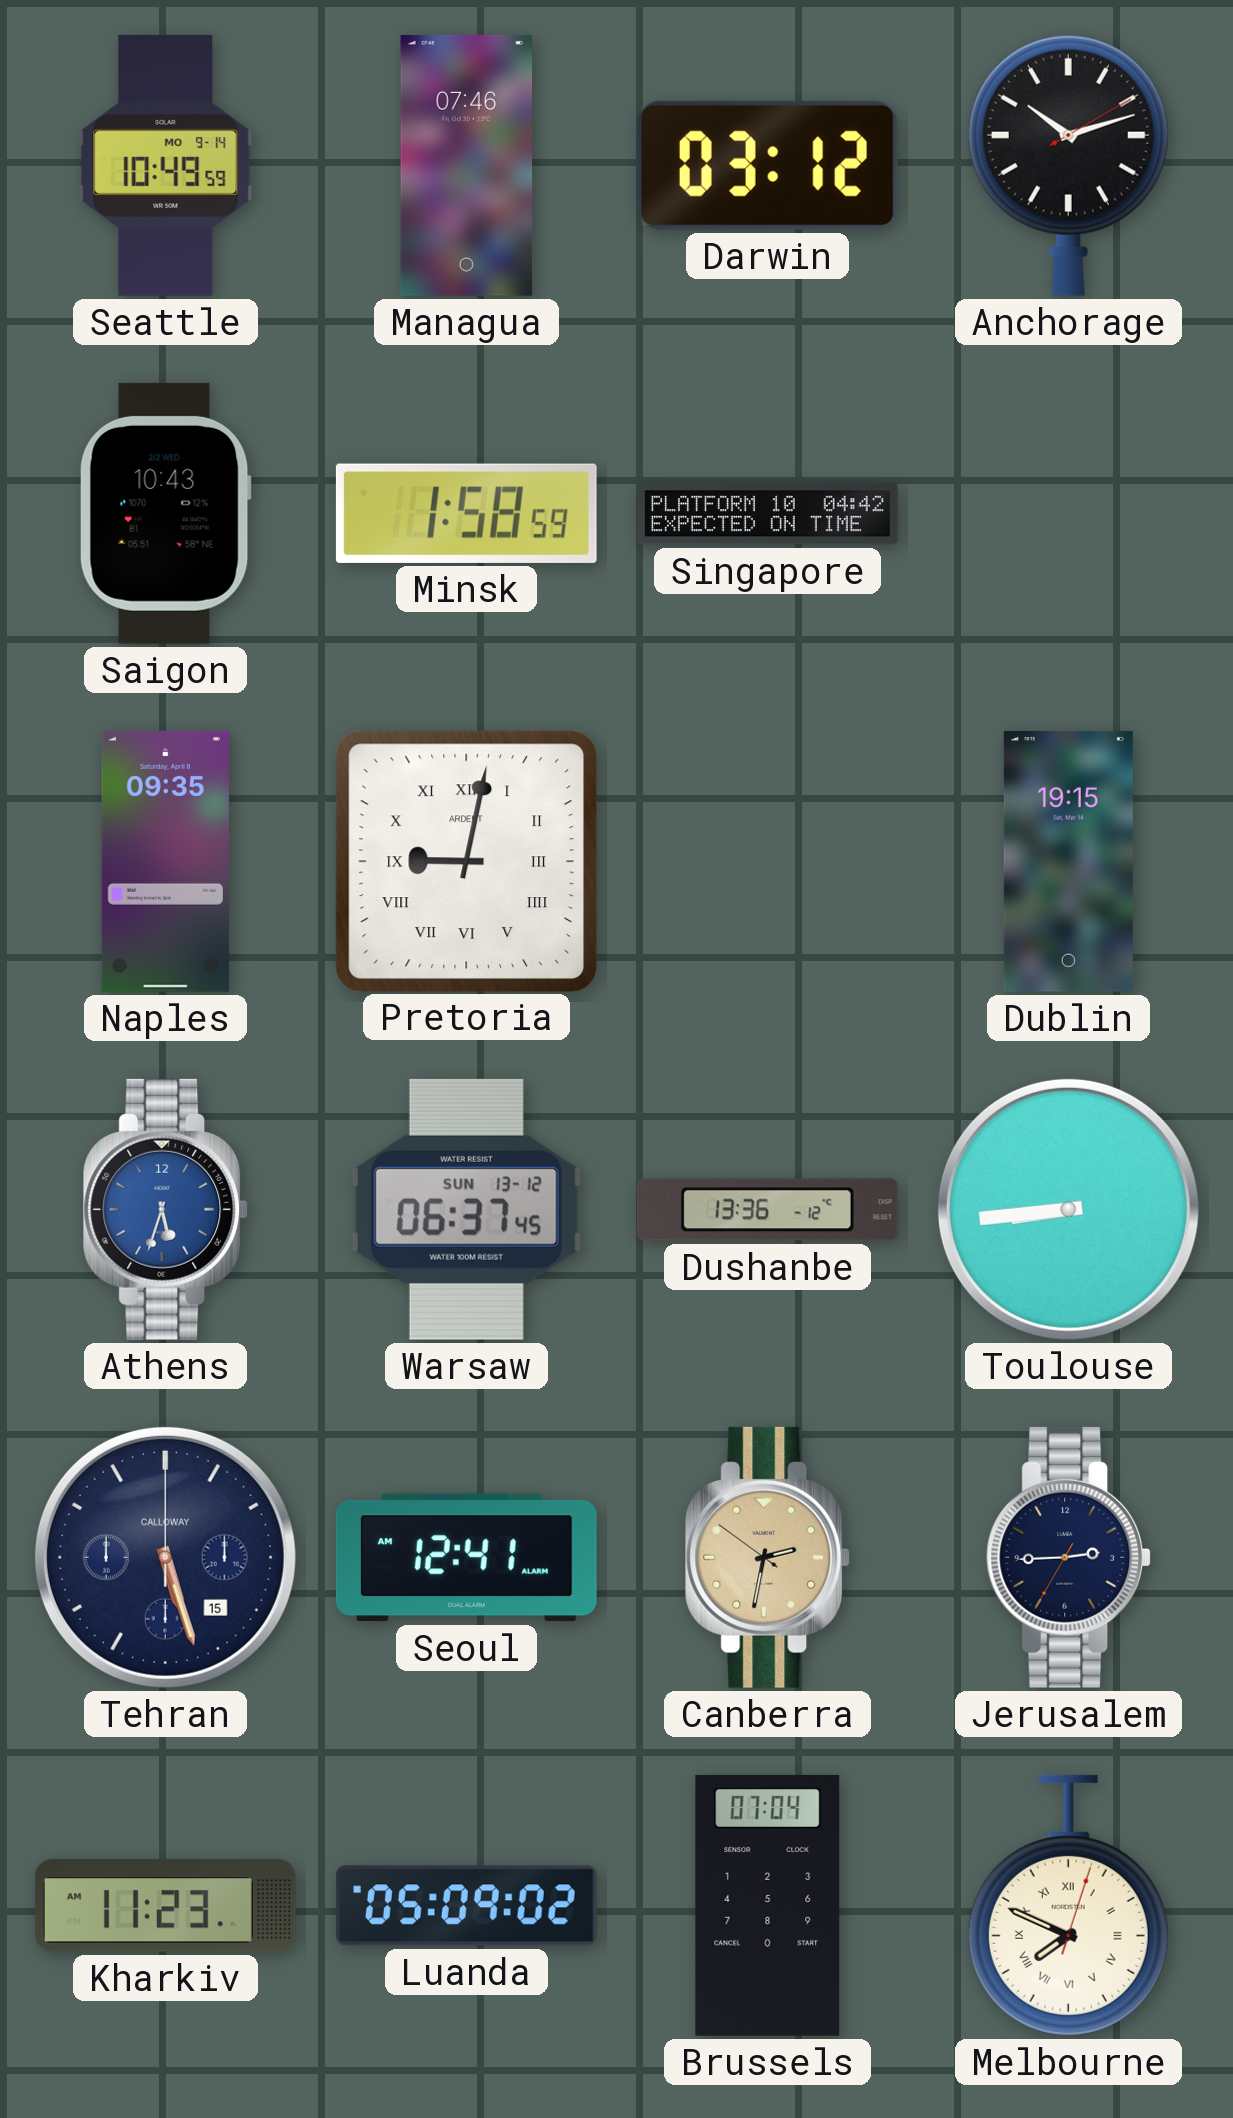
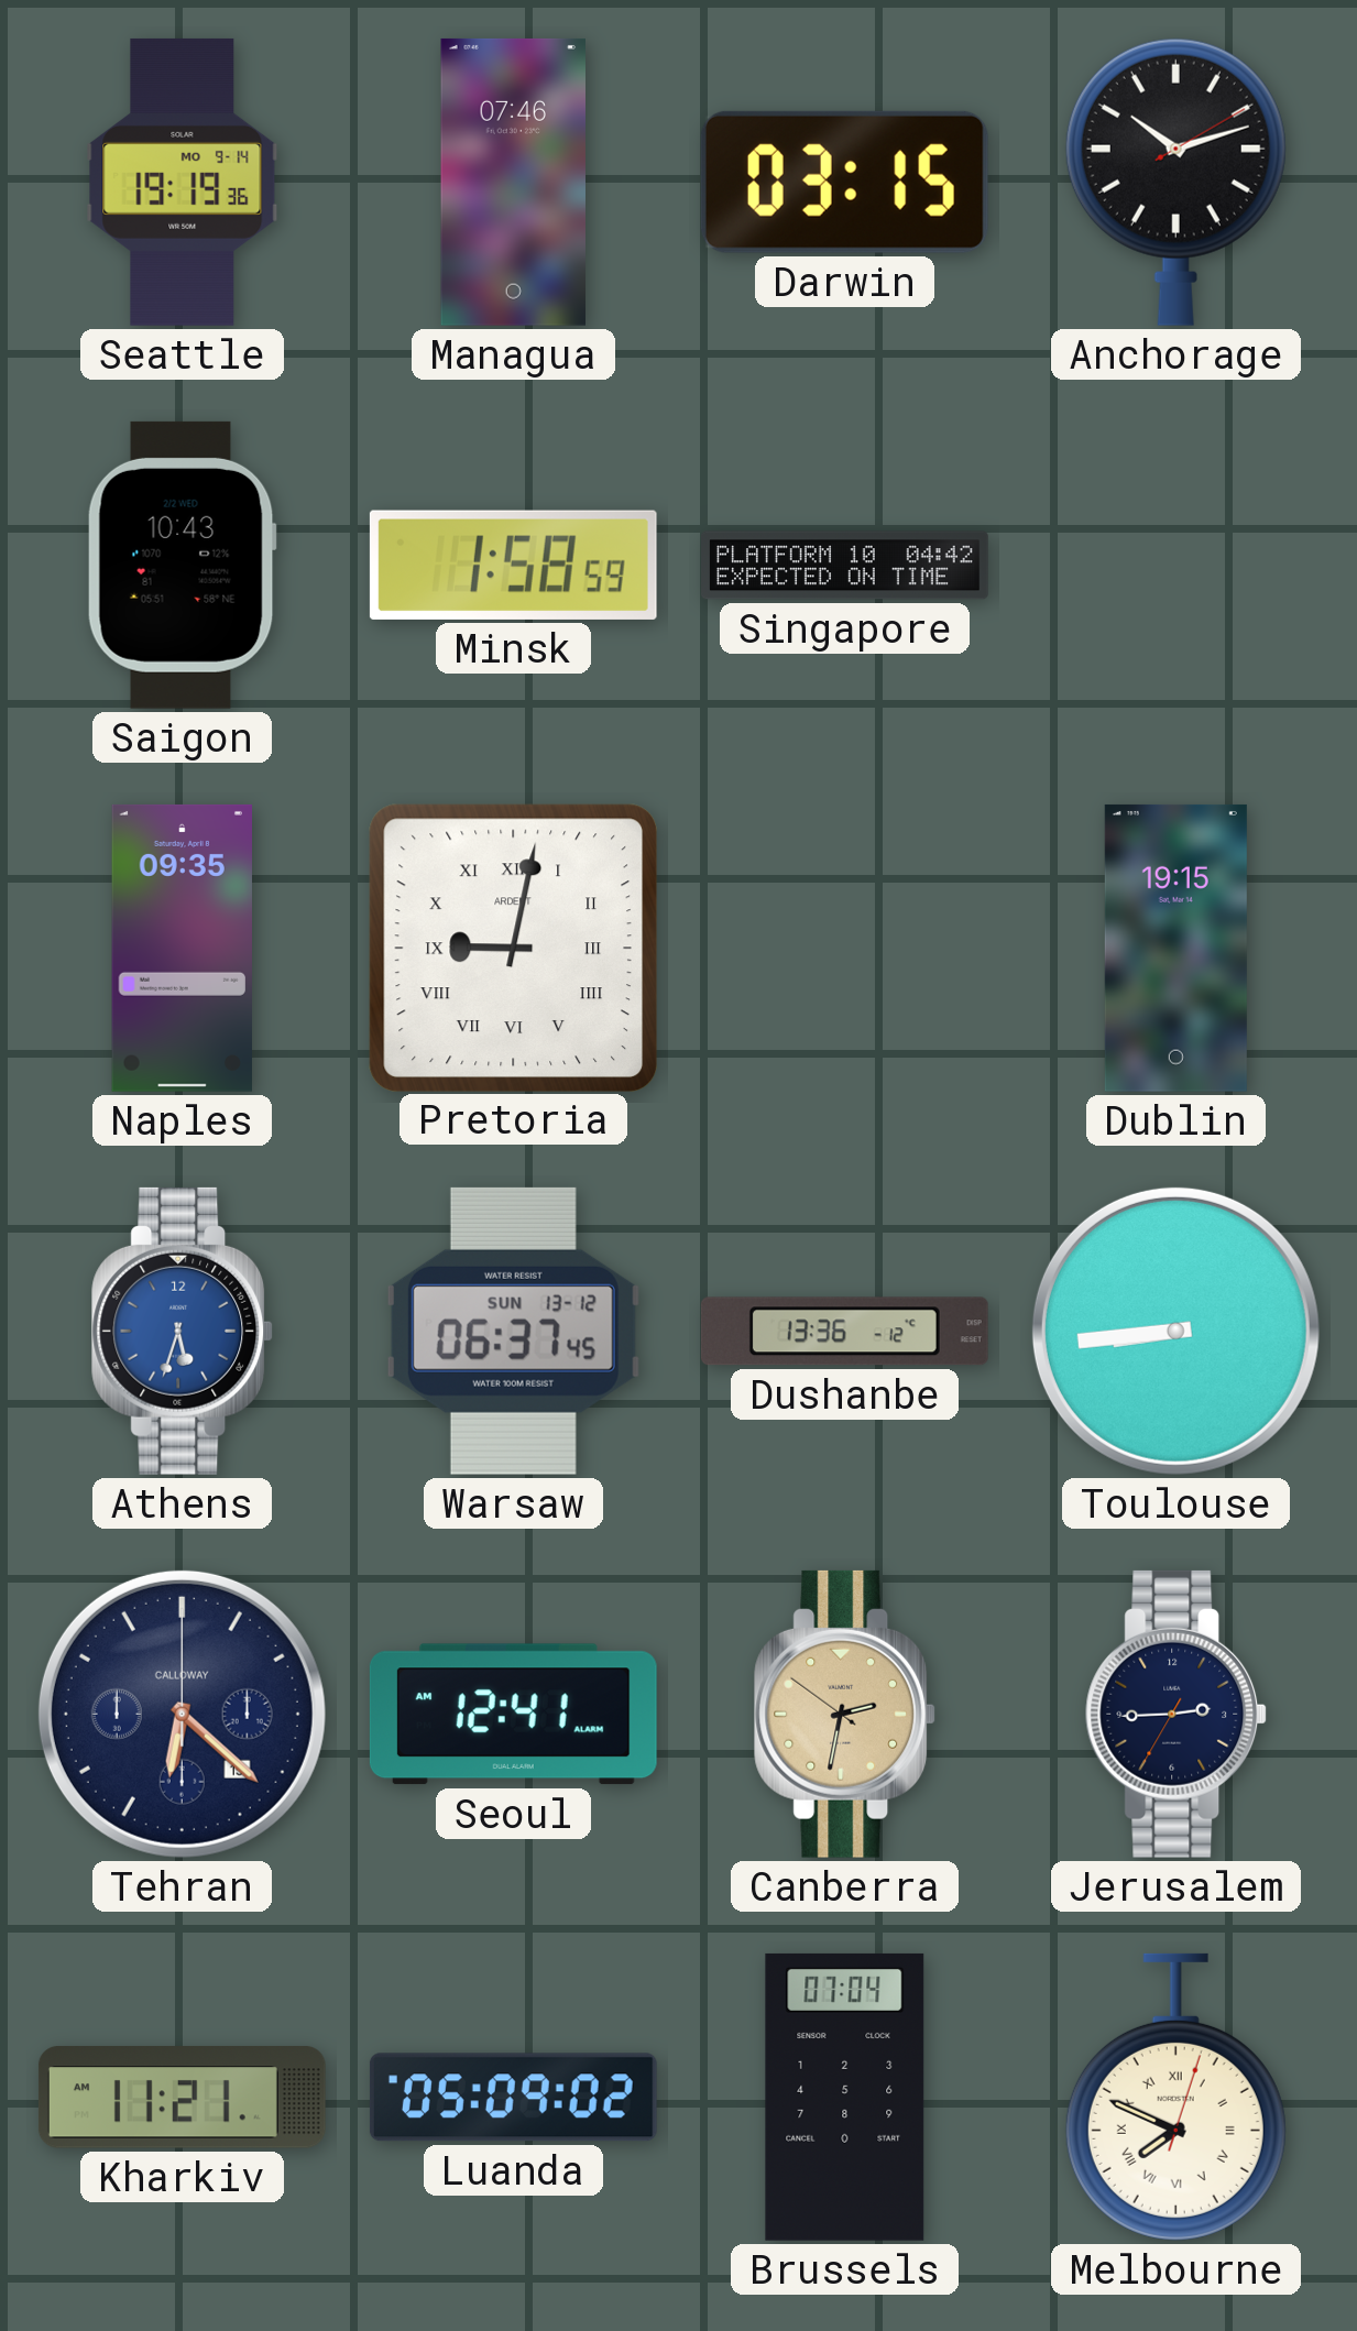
Seattle: 10:49 -> 19:19
Darwin: 03:12 -> 03:15
Tehran: 5:27 -> 6:22
Kharkiv: 11:23 -> 11:21
